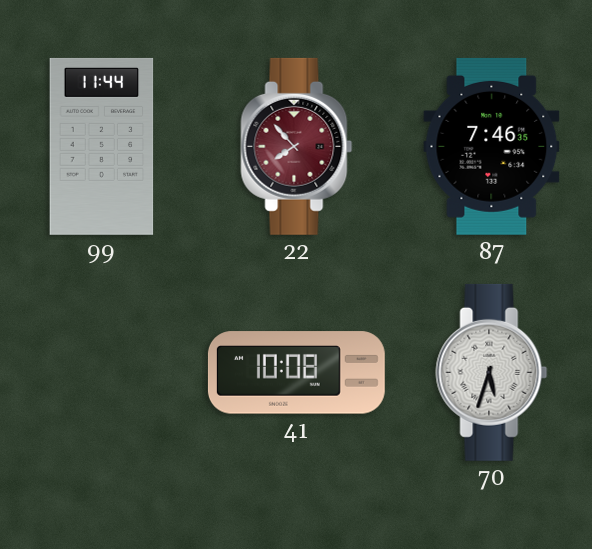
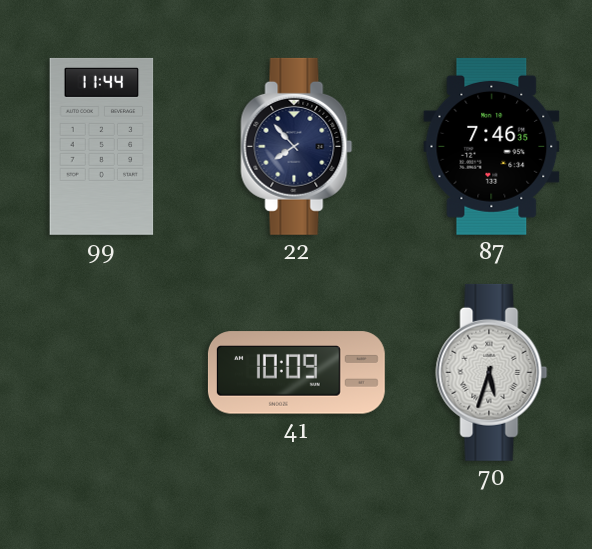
22 dial: burgundy -> navy
41: 10:08 -> 10:09
